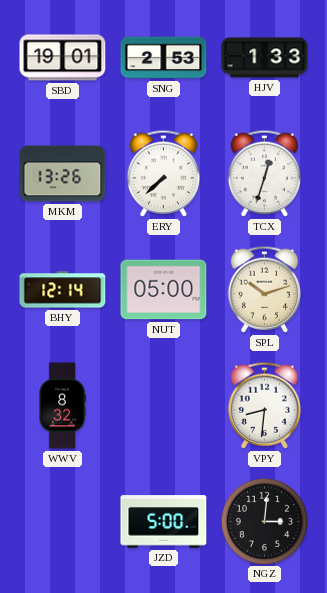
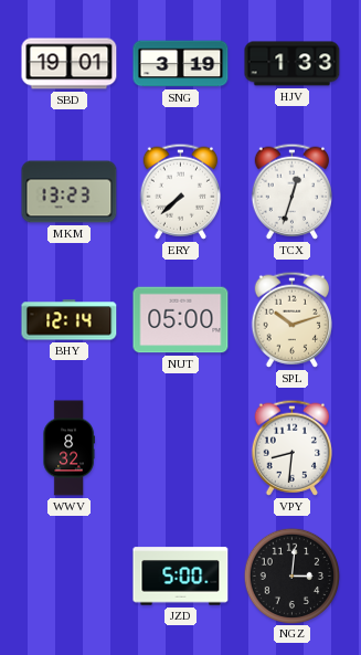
SNG: 2:53 -> 3:19
MKM: 13:26 -> 13:23
